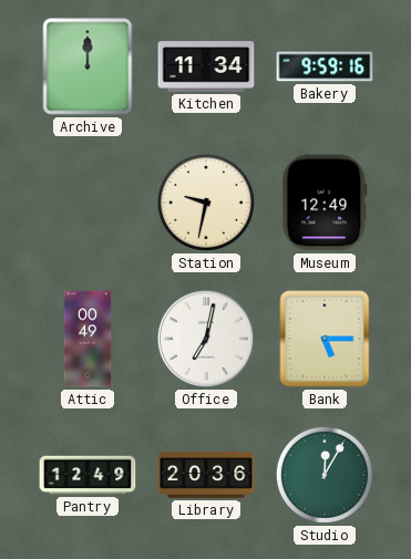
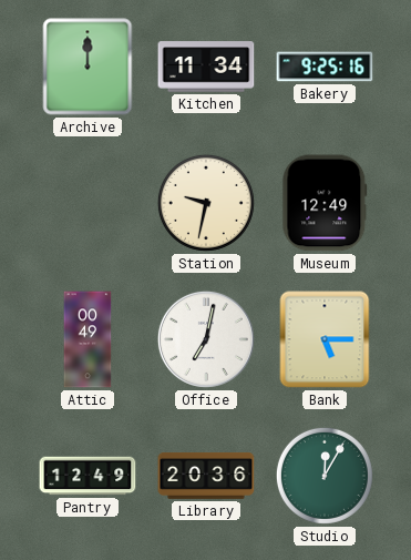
Bakery: 9:59 -> 9:25
